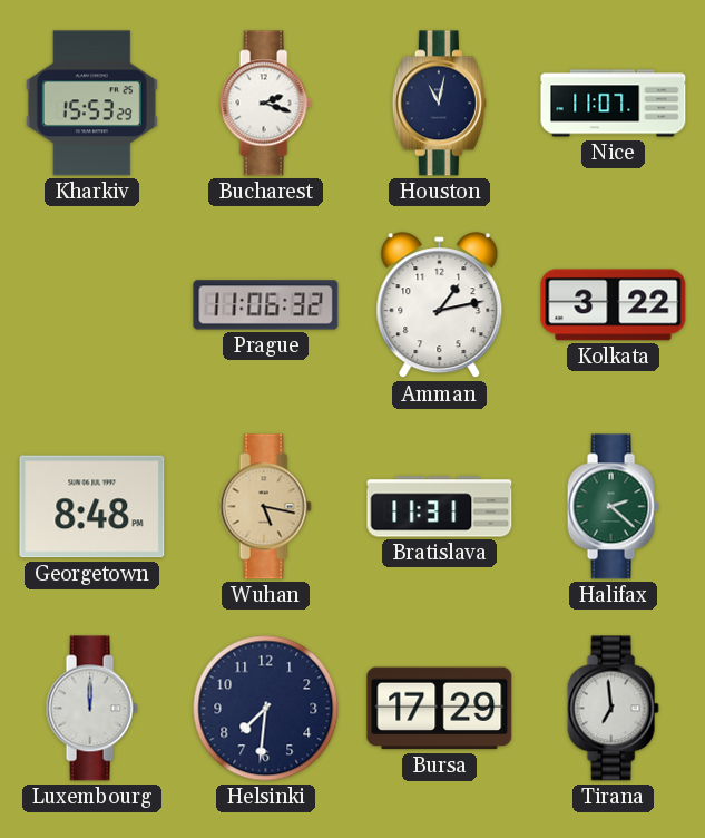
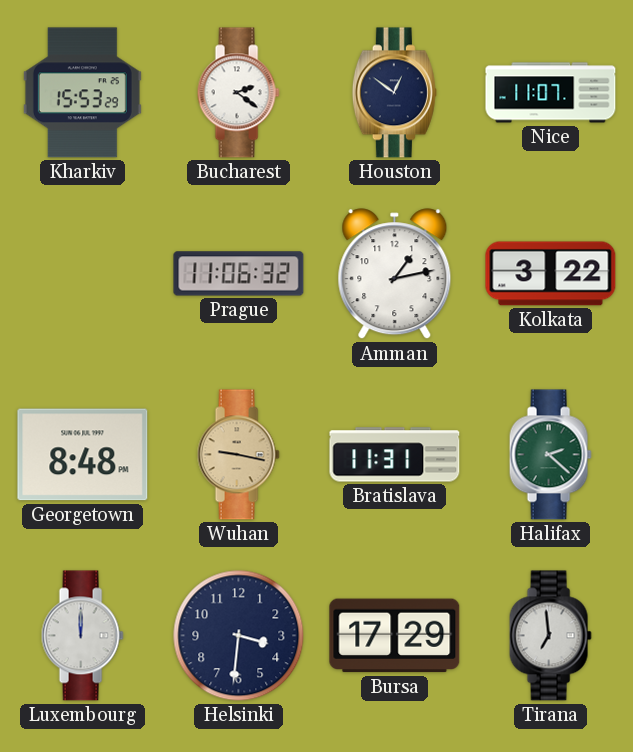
Bucharest: 2:18 -> 2:21
Houston: 11:02 -> 12:51
Wuhan: 5:17 -> 9:17
Helsinki: 7:31 -> 3:31
